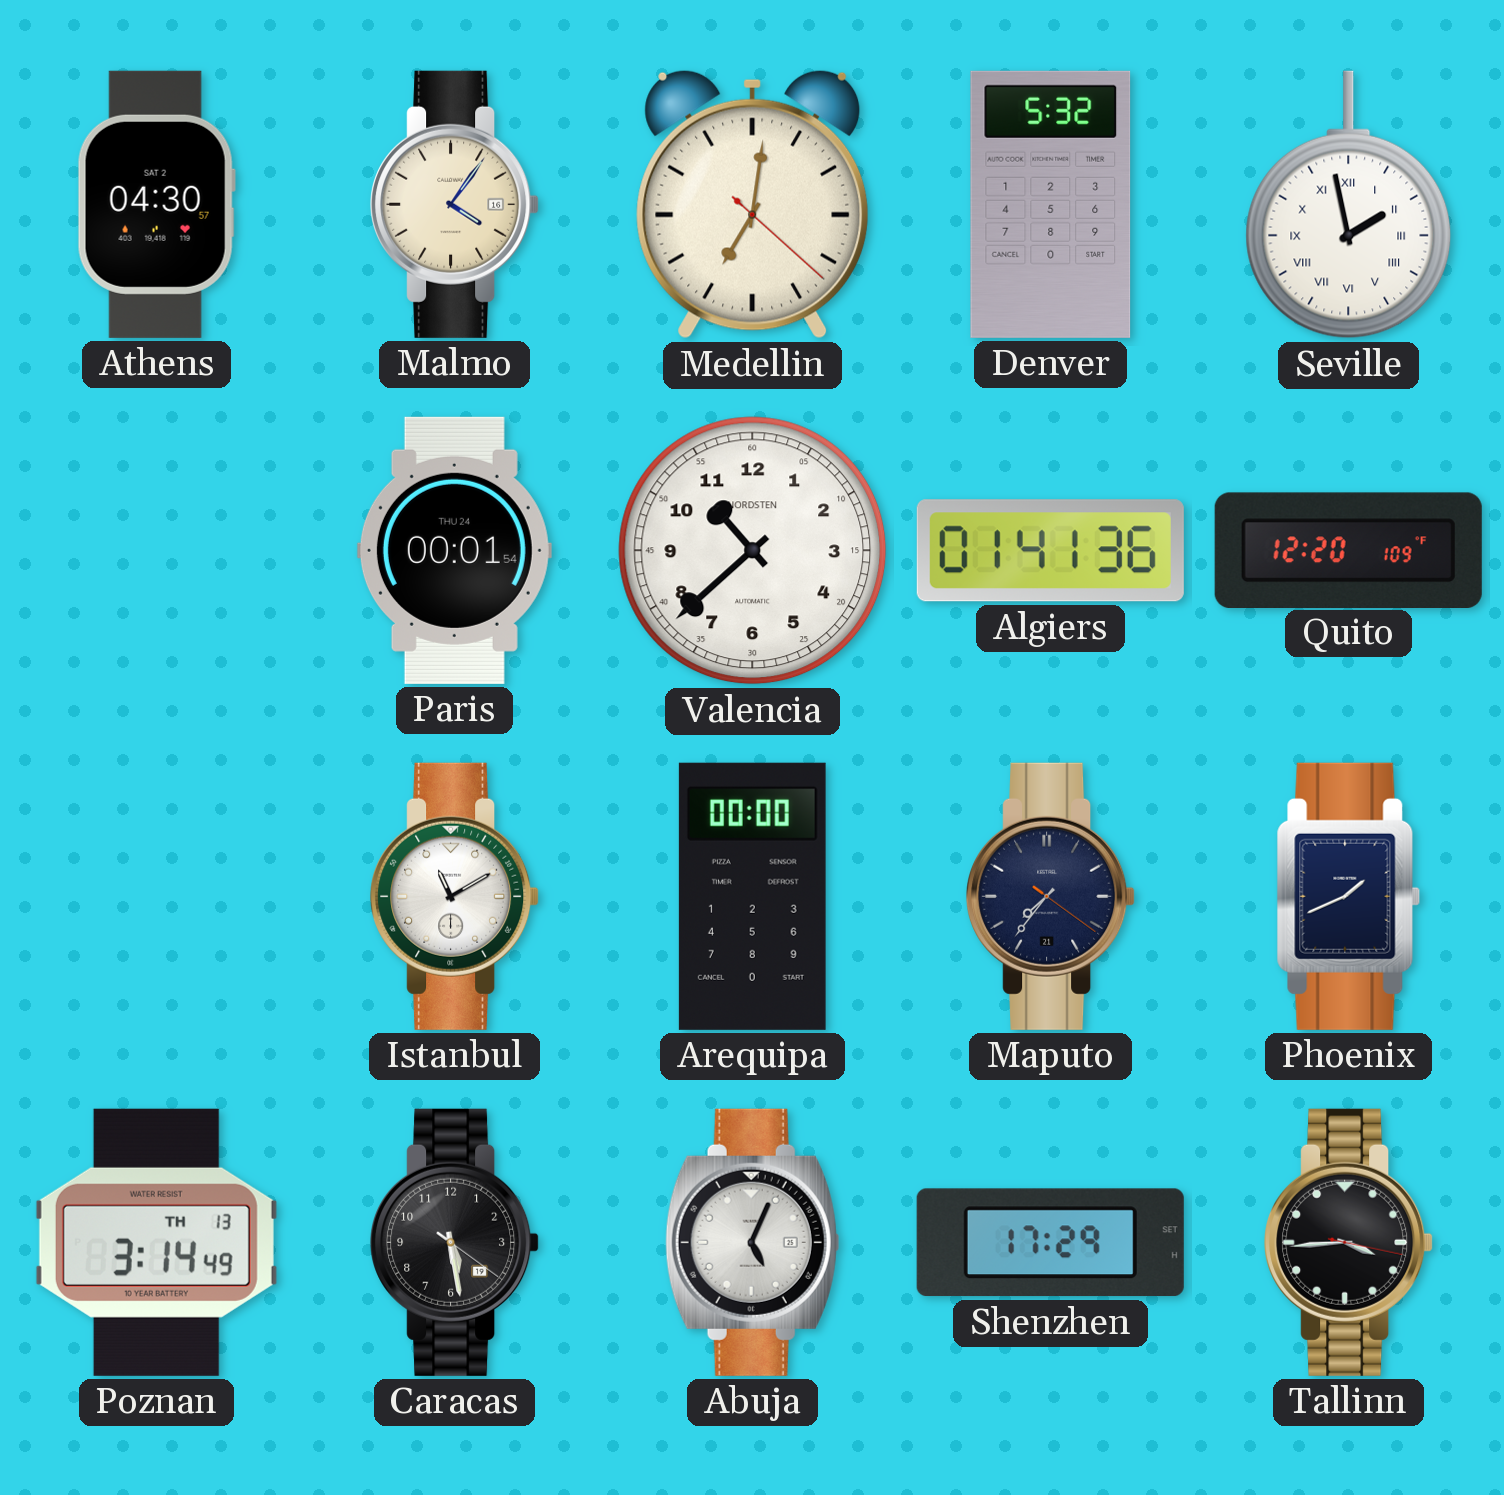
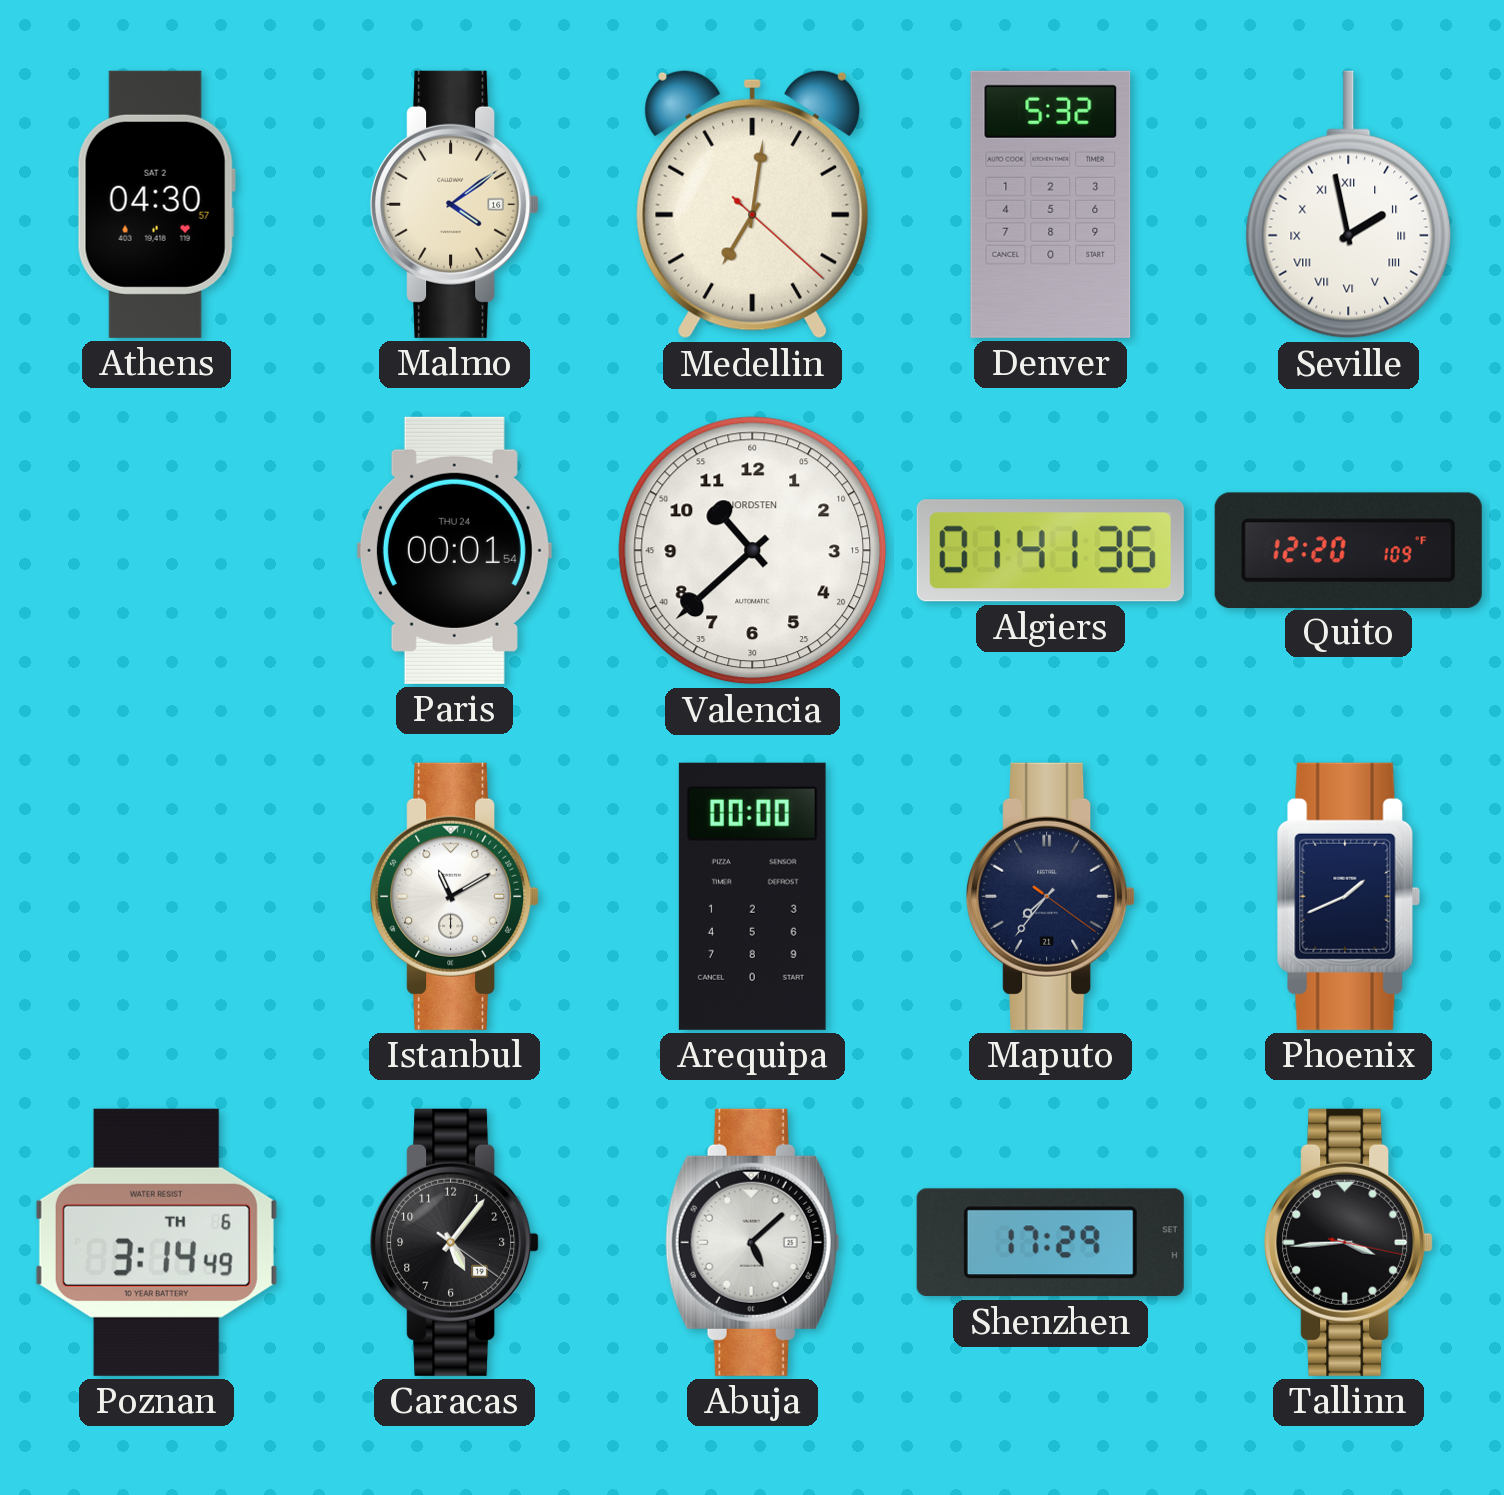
Malmo: 4:06 -> 4:09
Poznan date: TH 13 -> TH 6
Caracas: 5:28 -> 5:06
Abuja: 5:04 -> 5:08
